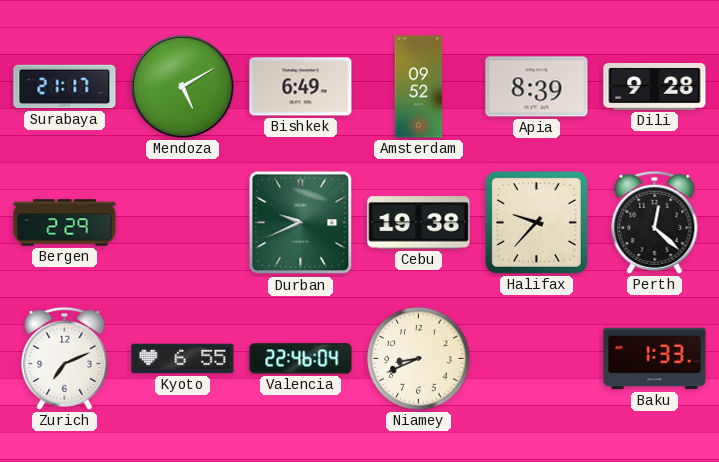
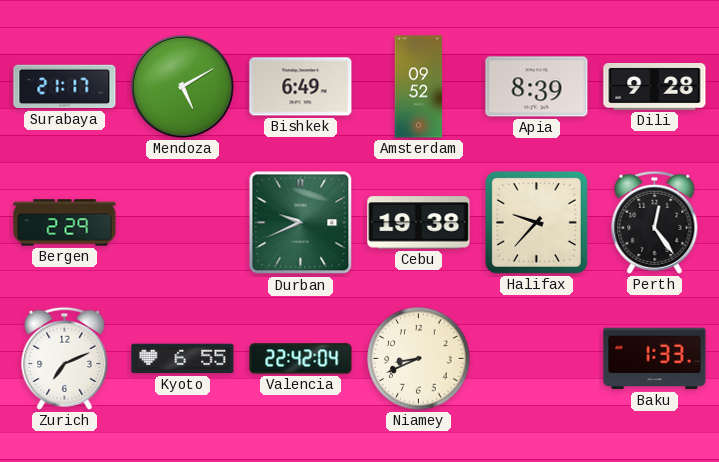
Perth: 12:22 -> 12:24
Valencia: 22:46 -> 22:42
